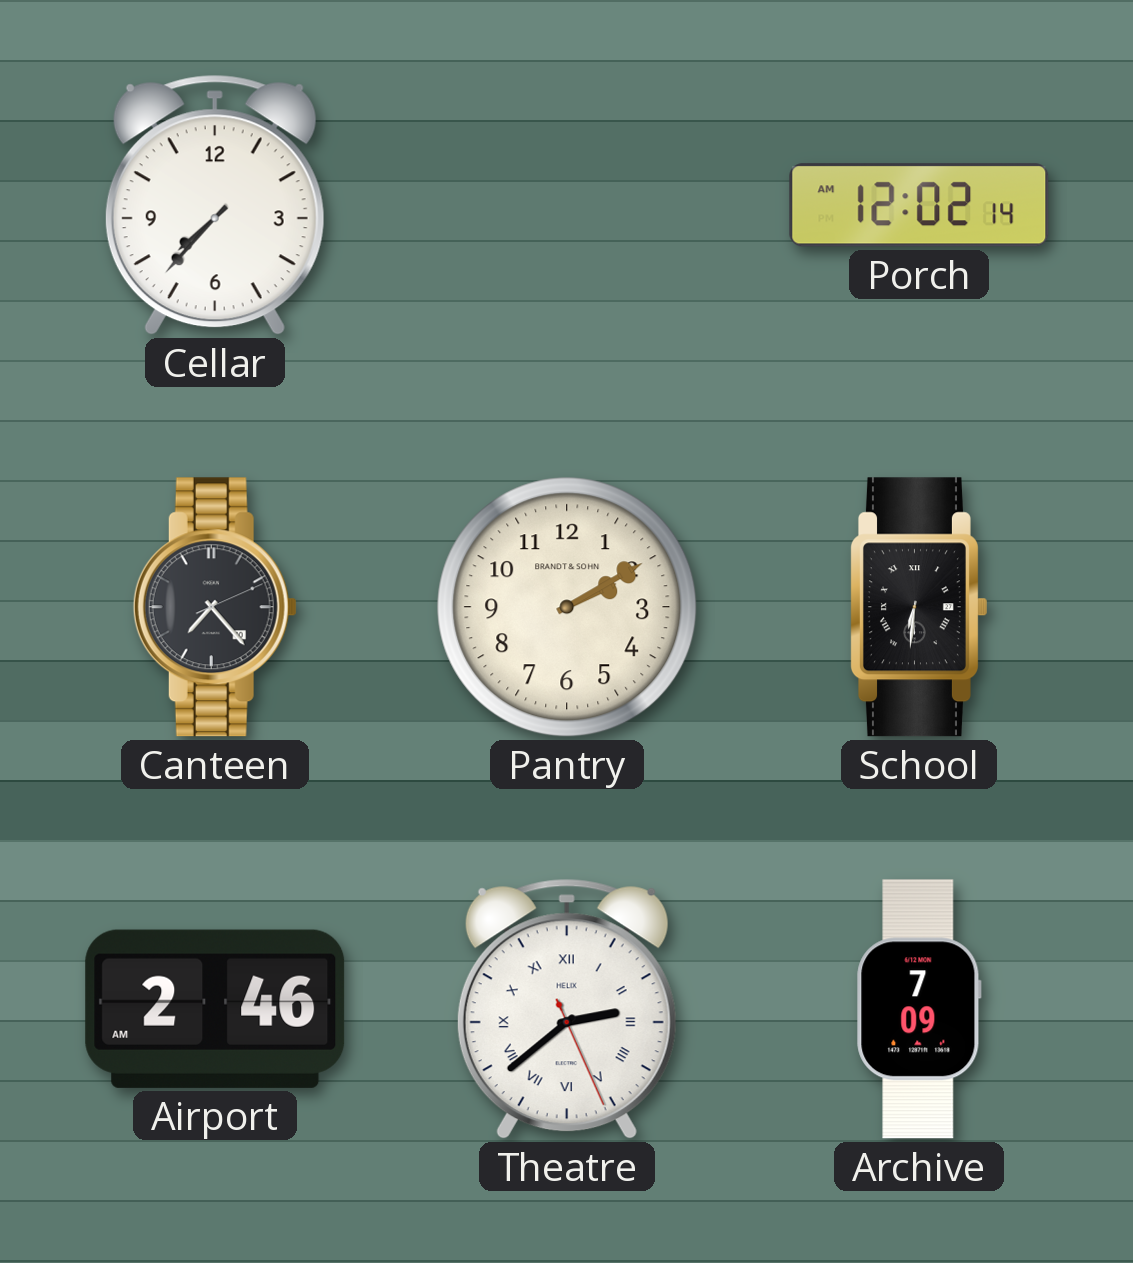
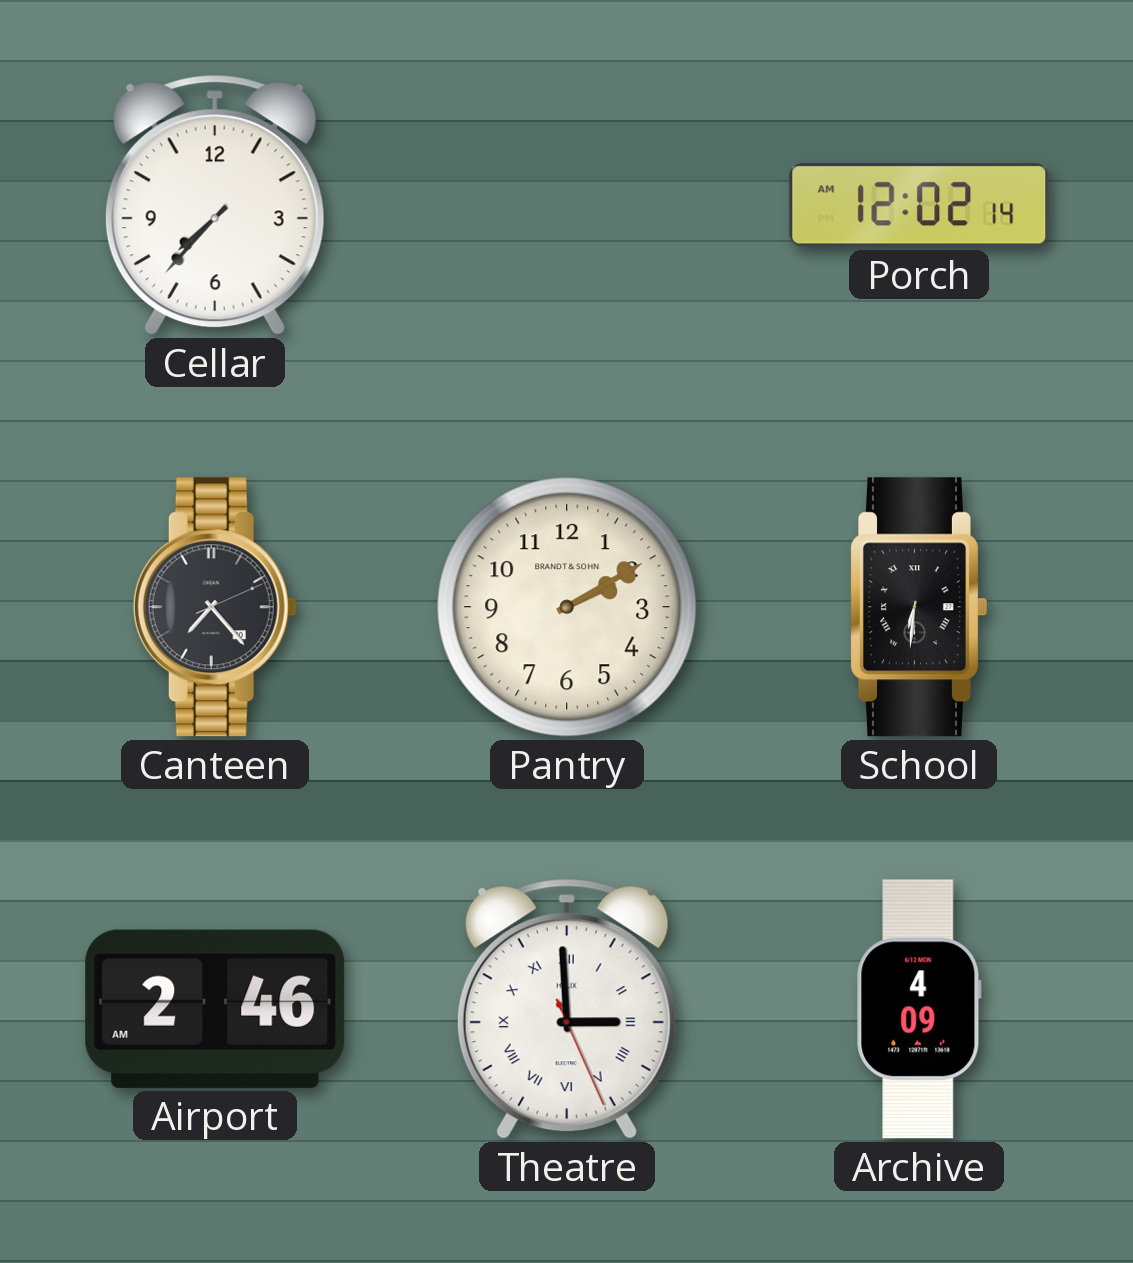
Theatre: 2:38 -> 2:59
Archive: 7:09 -> 4:09
